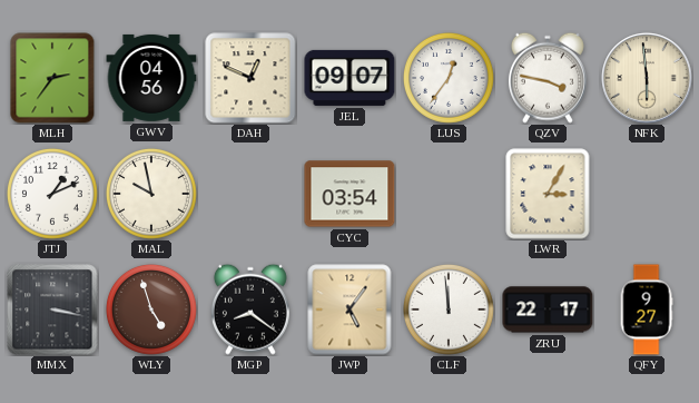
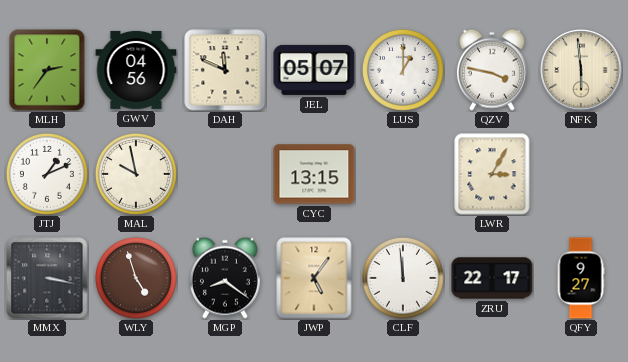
DAH: 12:49 -> 11:49
JEL: 09:07 -> 05:07
LUS: 12:36 -> 1:00
CYC: 03:54 -> 13:15
